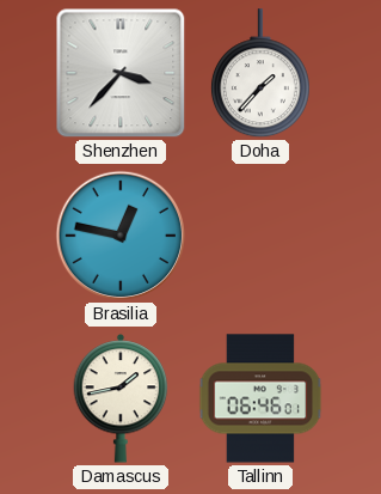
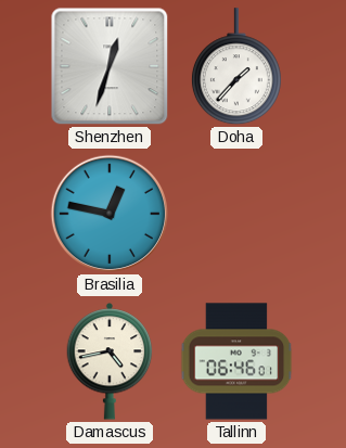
Shenzhen: 3:37 -> 12:33
Damascus: 1:43 -> 4:43
